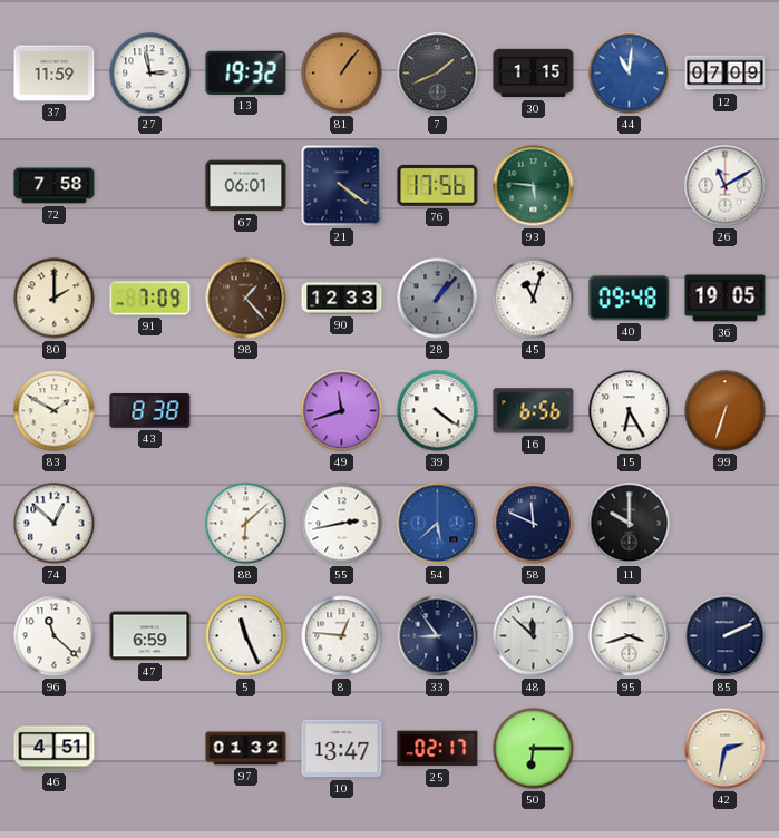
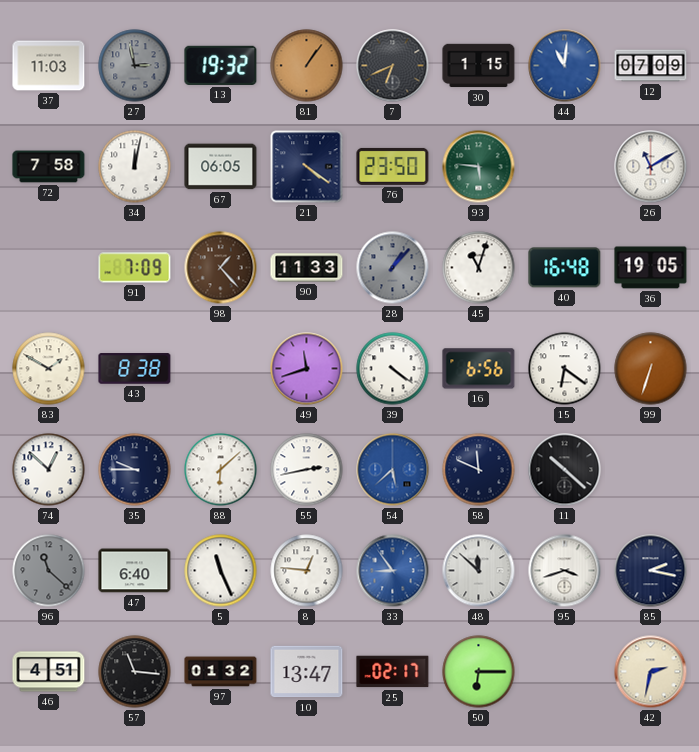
37: 11:59 -> 11:03
27 dial: white -> grey
7: 1:41 -> 6:41
34: none -> 12:02
67: 06:01 -> 06:05
76: 17:56 -> 23:50
80: 2:00 -> none
90: 12:33 -> 11:33
40: 09:48 -> 16:48
15: 6:25 -> 6:21
35: none -> 9:45
11: 10:00 -> 10:22
96 dial: white -> grey
47: 6:59 -> 6:40
33 dial: navy -> blue
85: 2:11 -> 2:17
57: none -> 11:16
